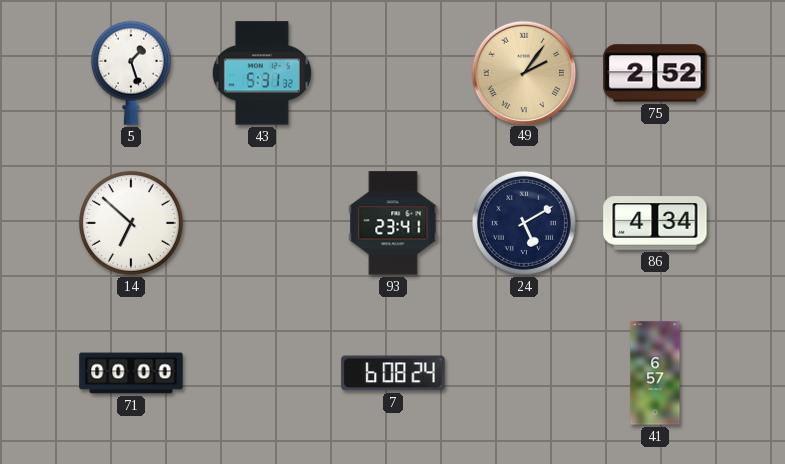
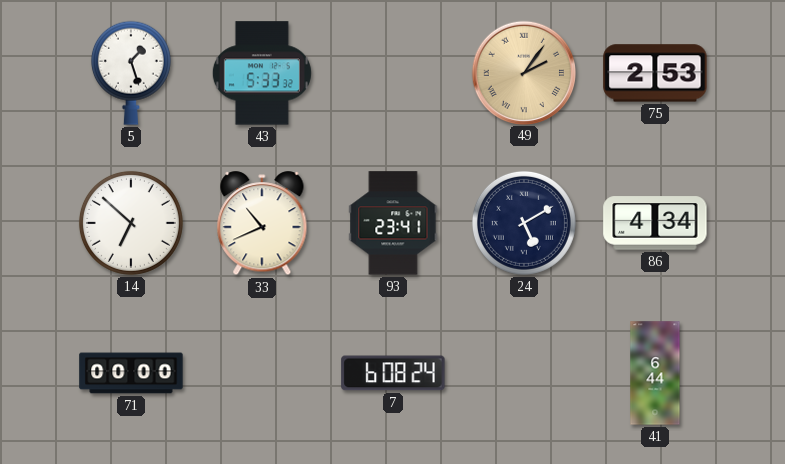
43: 5:31 -> 5:33
75: 2:52 -> 2:53
33: none -> 10:41
41: 6:57 -> 6:44
